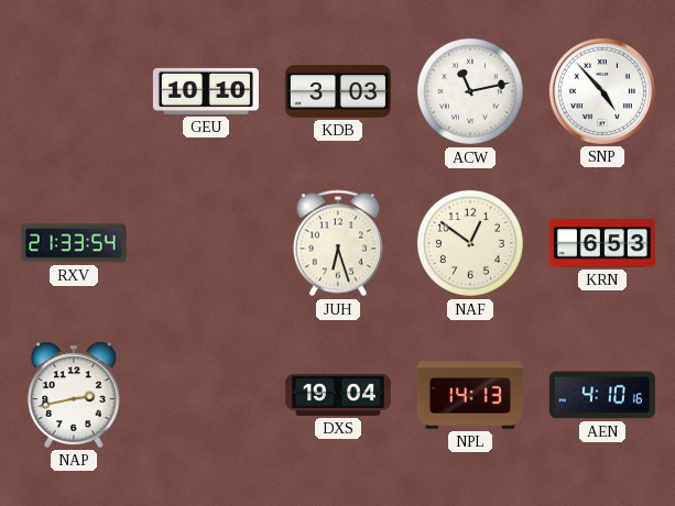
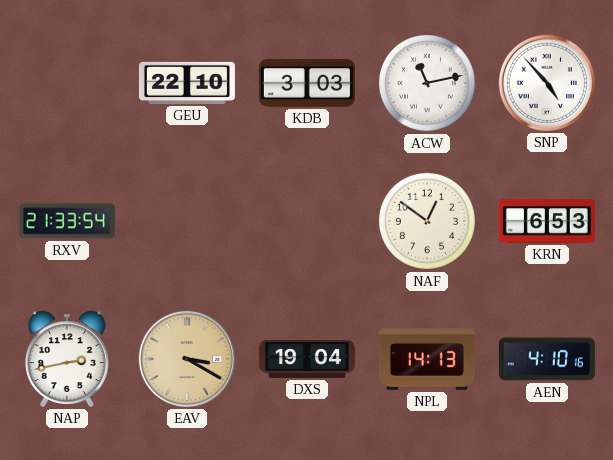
GEU: 10:10 -> 22:10
JUH: 6:27 -> none
EAV: none -> 3:20
